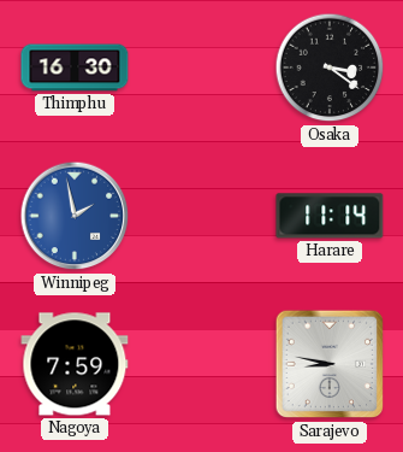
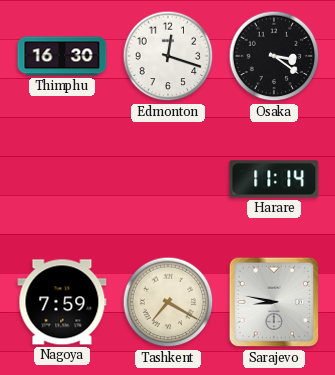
Edmonton: none -> 12:18
Winnipeg: 1:58 -> none
Tashkent: none -> 7:20
